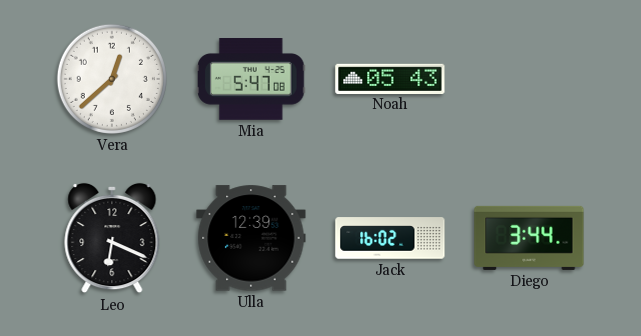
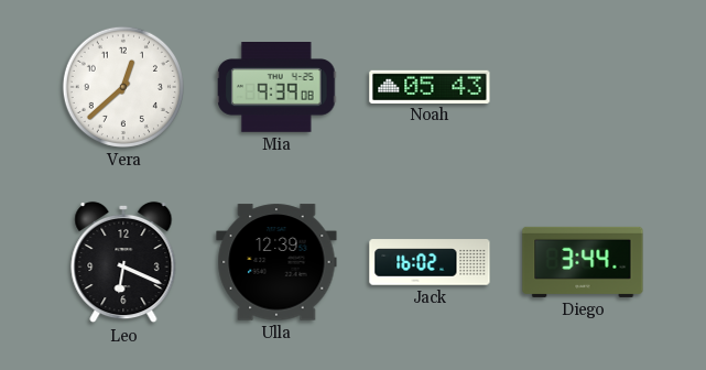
Mia: 5:47 -> 9:39
